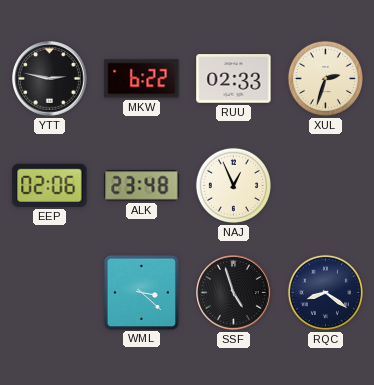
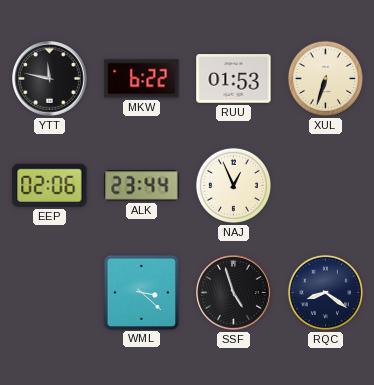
YTT: 2:47 -> 11:47
RUU: 02:33 -> 01:53
XUL: 2:33 -> 6:33
ALK: 23:48 -> 23:44
